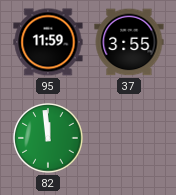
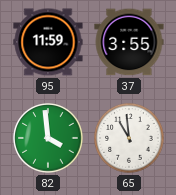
82: 11:59 -> 3:59
65: none -> 10:59
